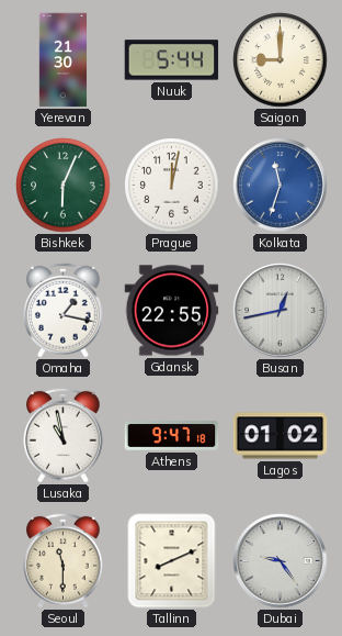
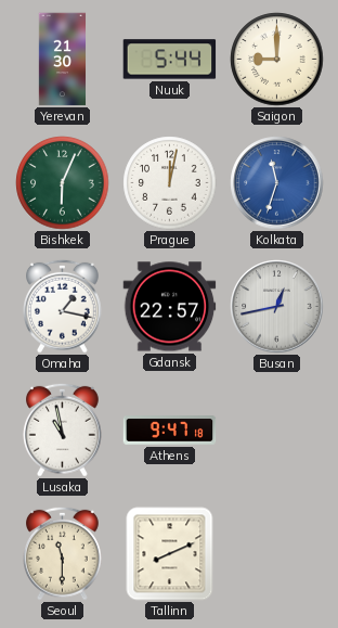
Gdansk: 22:55 -> 22:57
Lagos: 01:02 -> none
Dubai: 9:24 -> none
